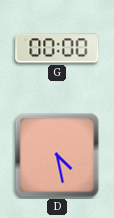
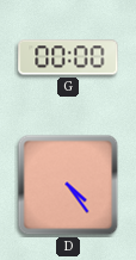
D: 4:28 -> 4:24
